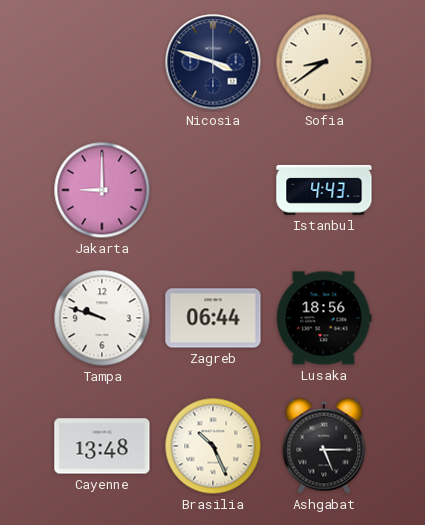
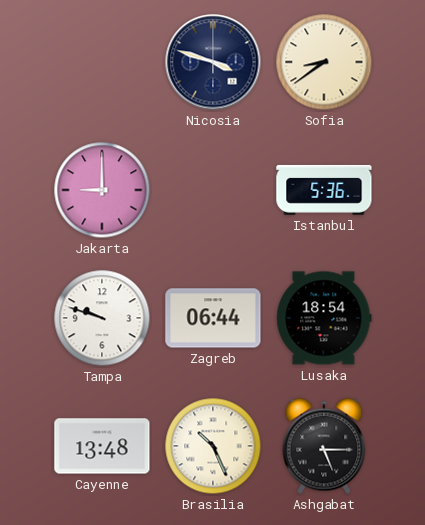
Istanbul: 4:43 -> 5:36
Lusaka: 18:56 -> 18:54
